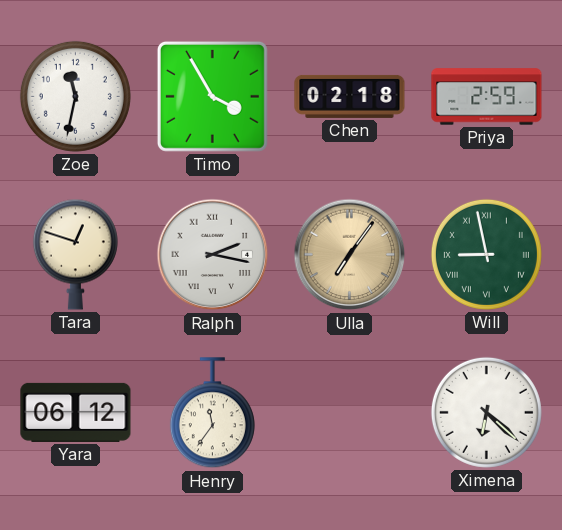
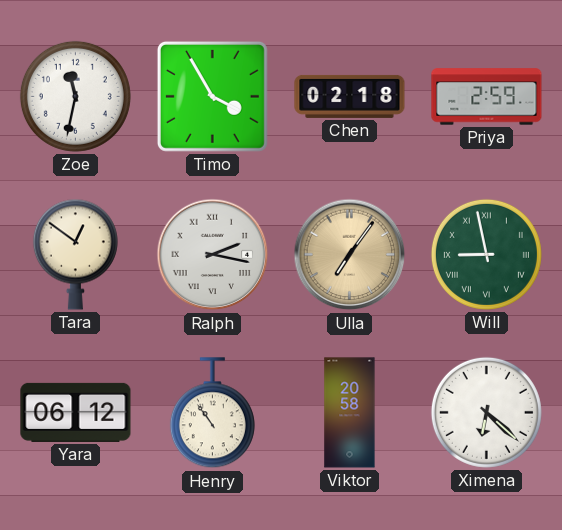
Tara: 12:48 -> 12:51
Henry: 11:36 -> 10:54
Viktor: none -> 20:58
